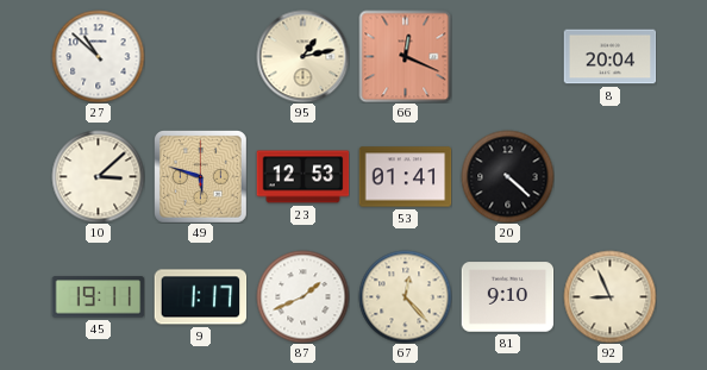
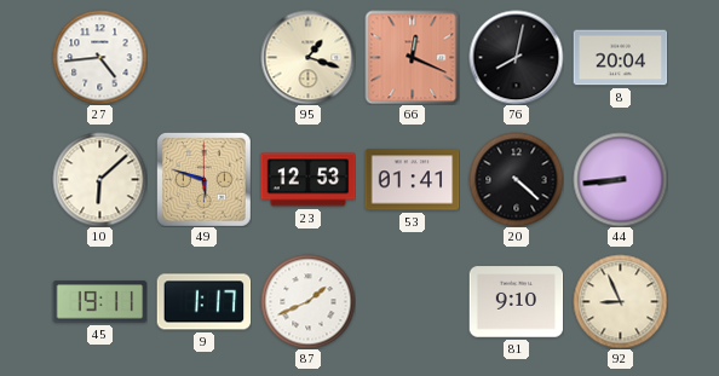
27: 10:52 -> 4:44
95: 1:13 -> 1:18
76: none -> 8:02
10: 3:08 -> 6:08
44: none -> 8:44
67: 12:23 -> none
